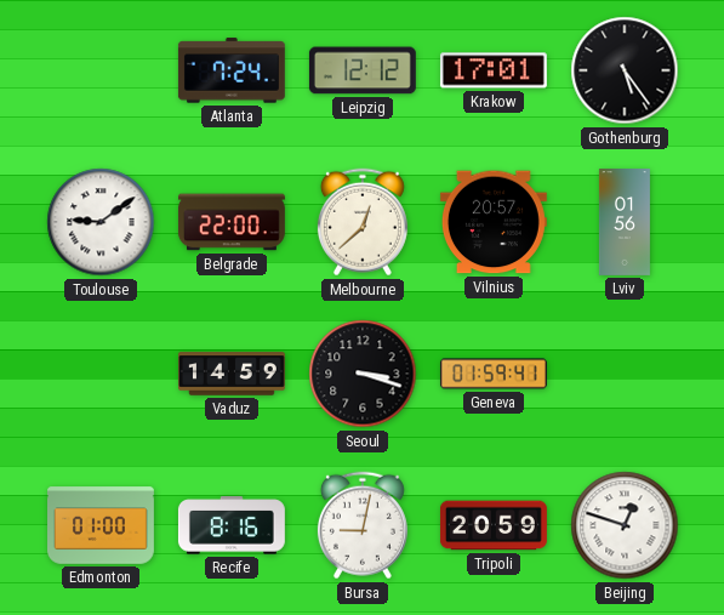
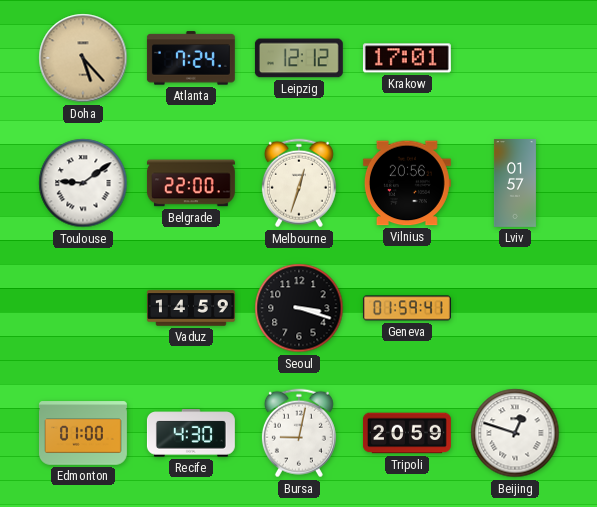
Doha: none -> 5:23
Gothenburg: 5:24 -> none
Melbourne: 12:38 -> 12:33
Vilnius: 20:57 -> 20:56
Lviv: 01:56 -> 01:57
Recife: 8:16 -> 4:30
